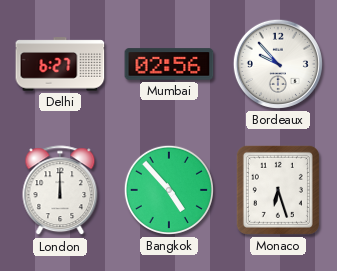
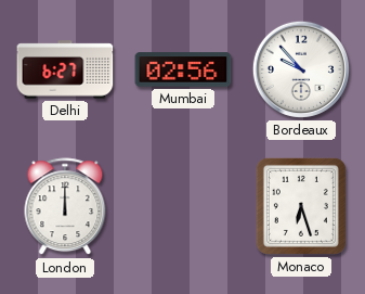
Bangkok: 4:53 -> none
